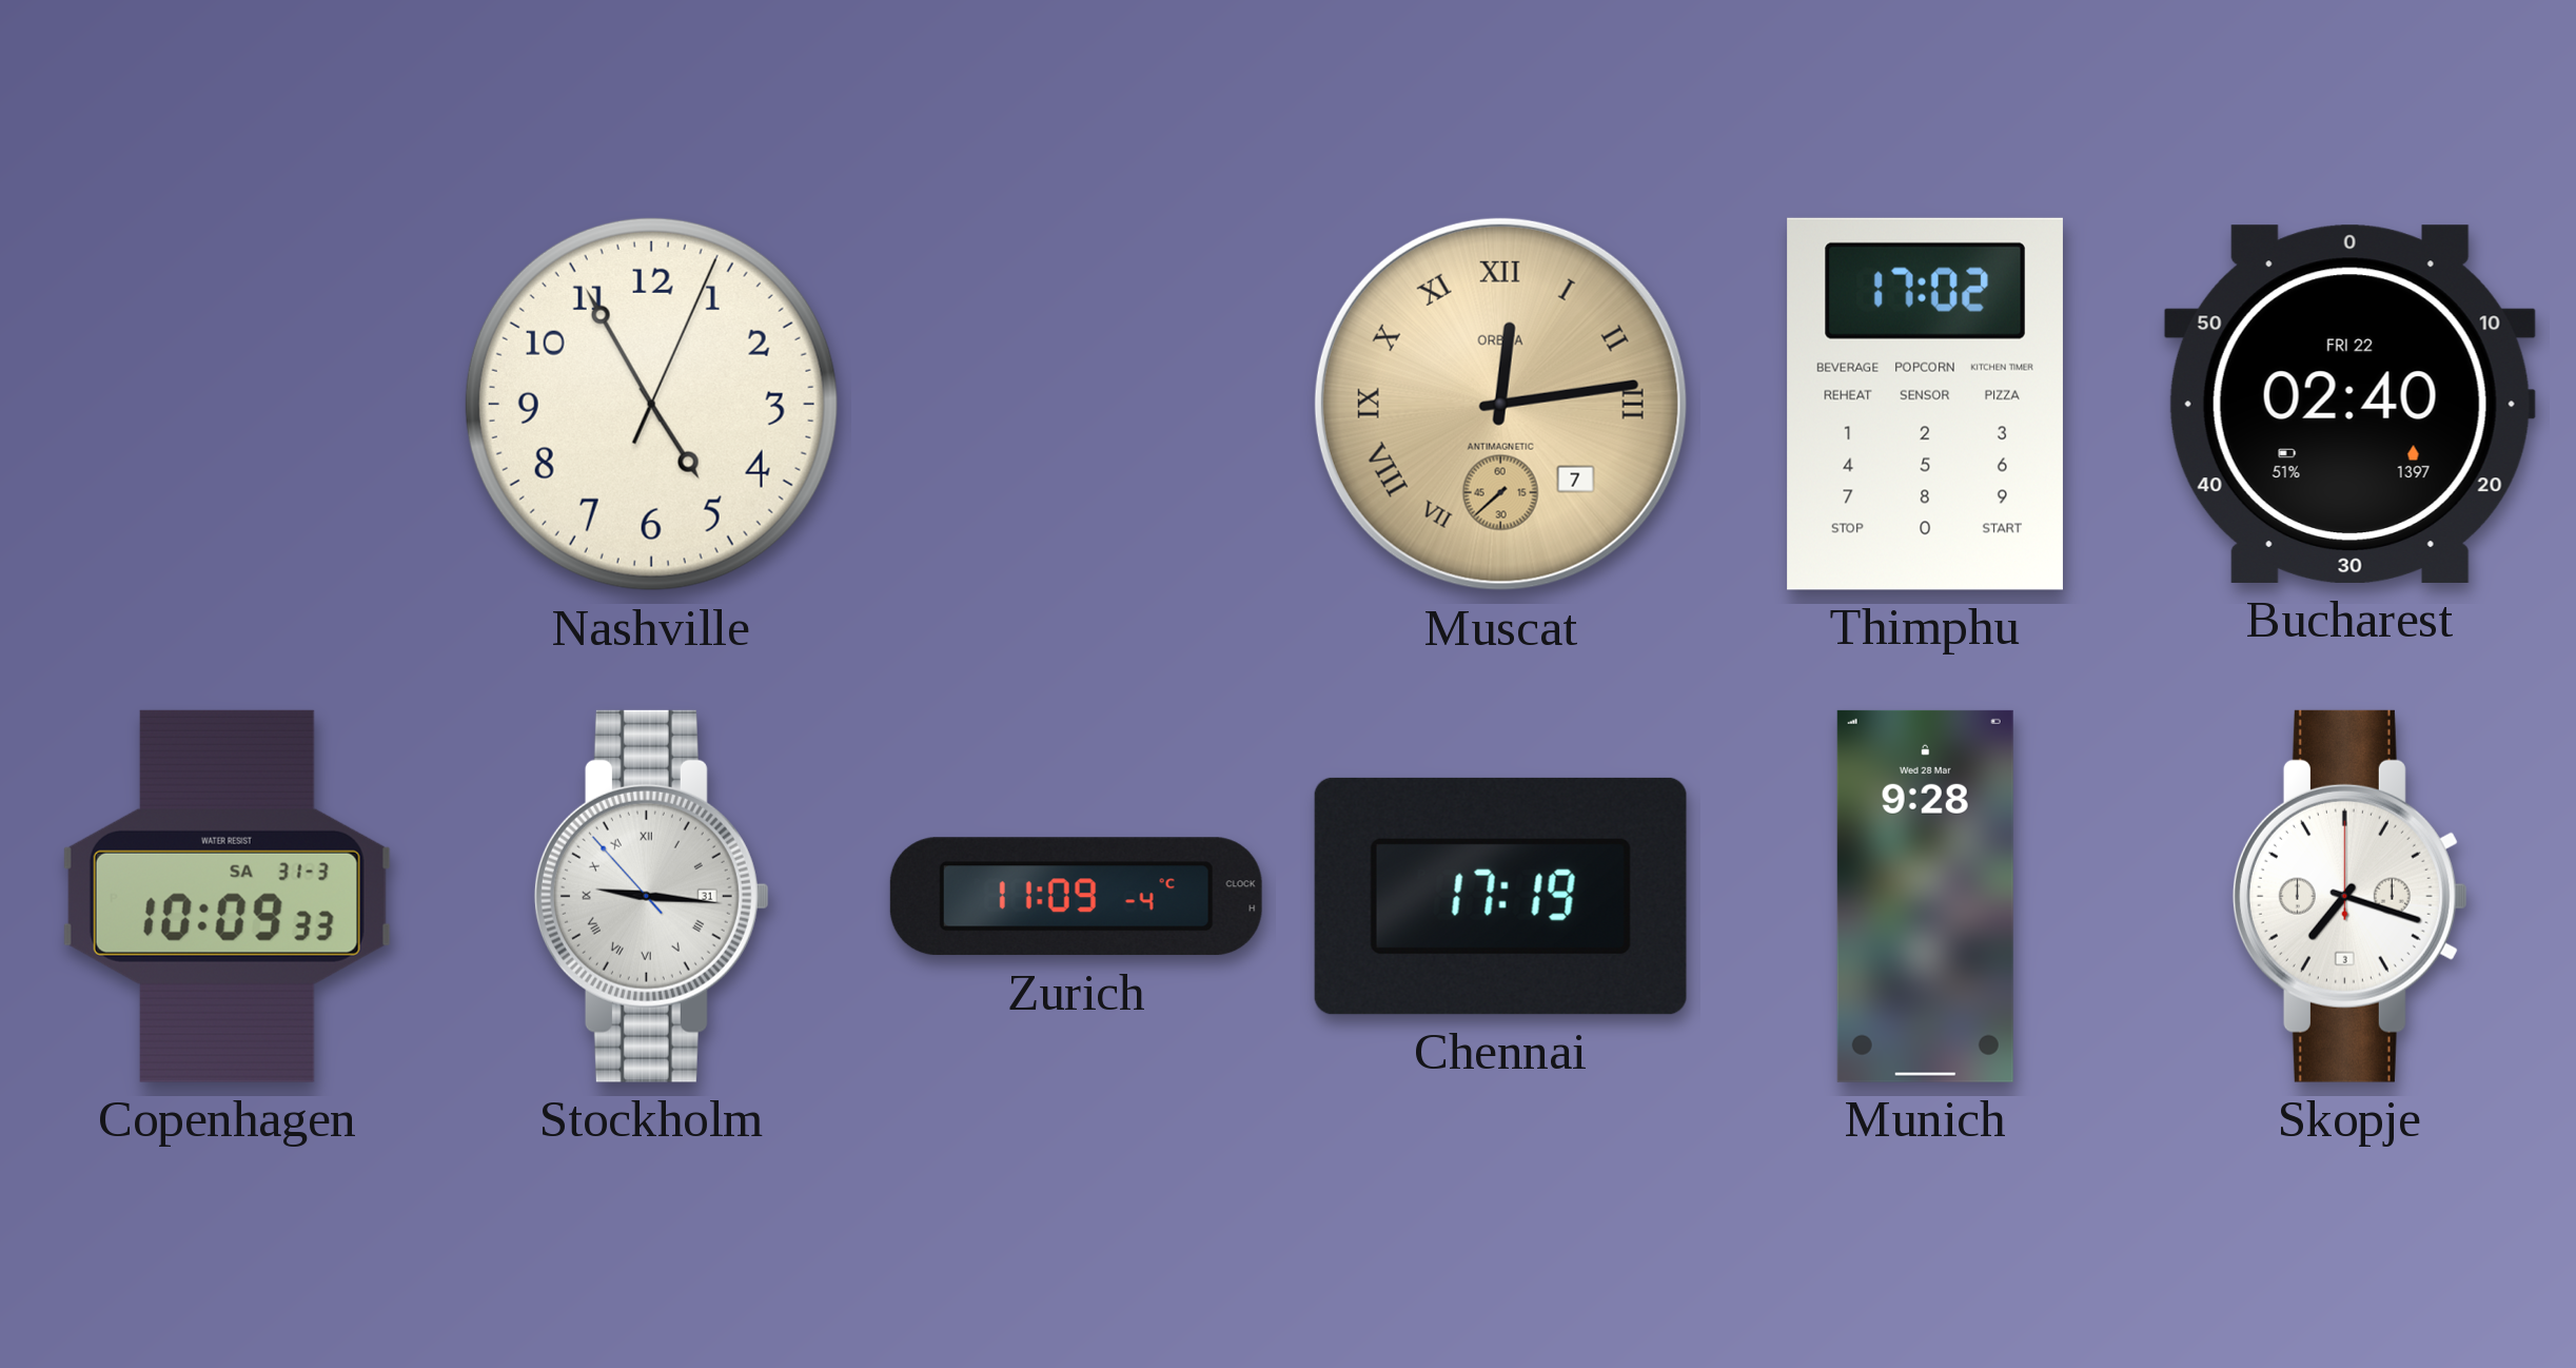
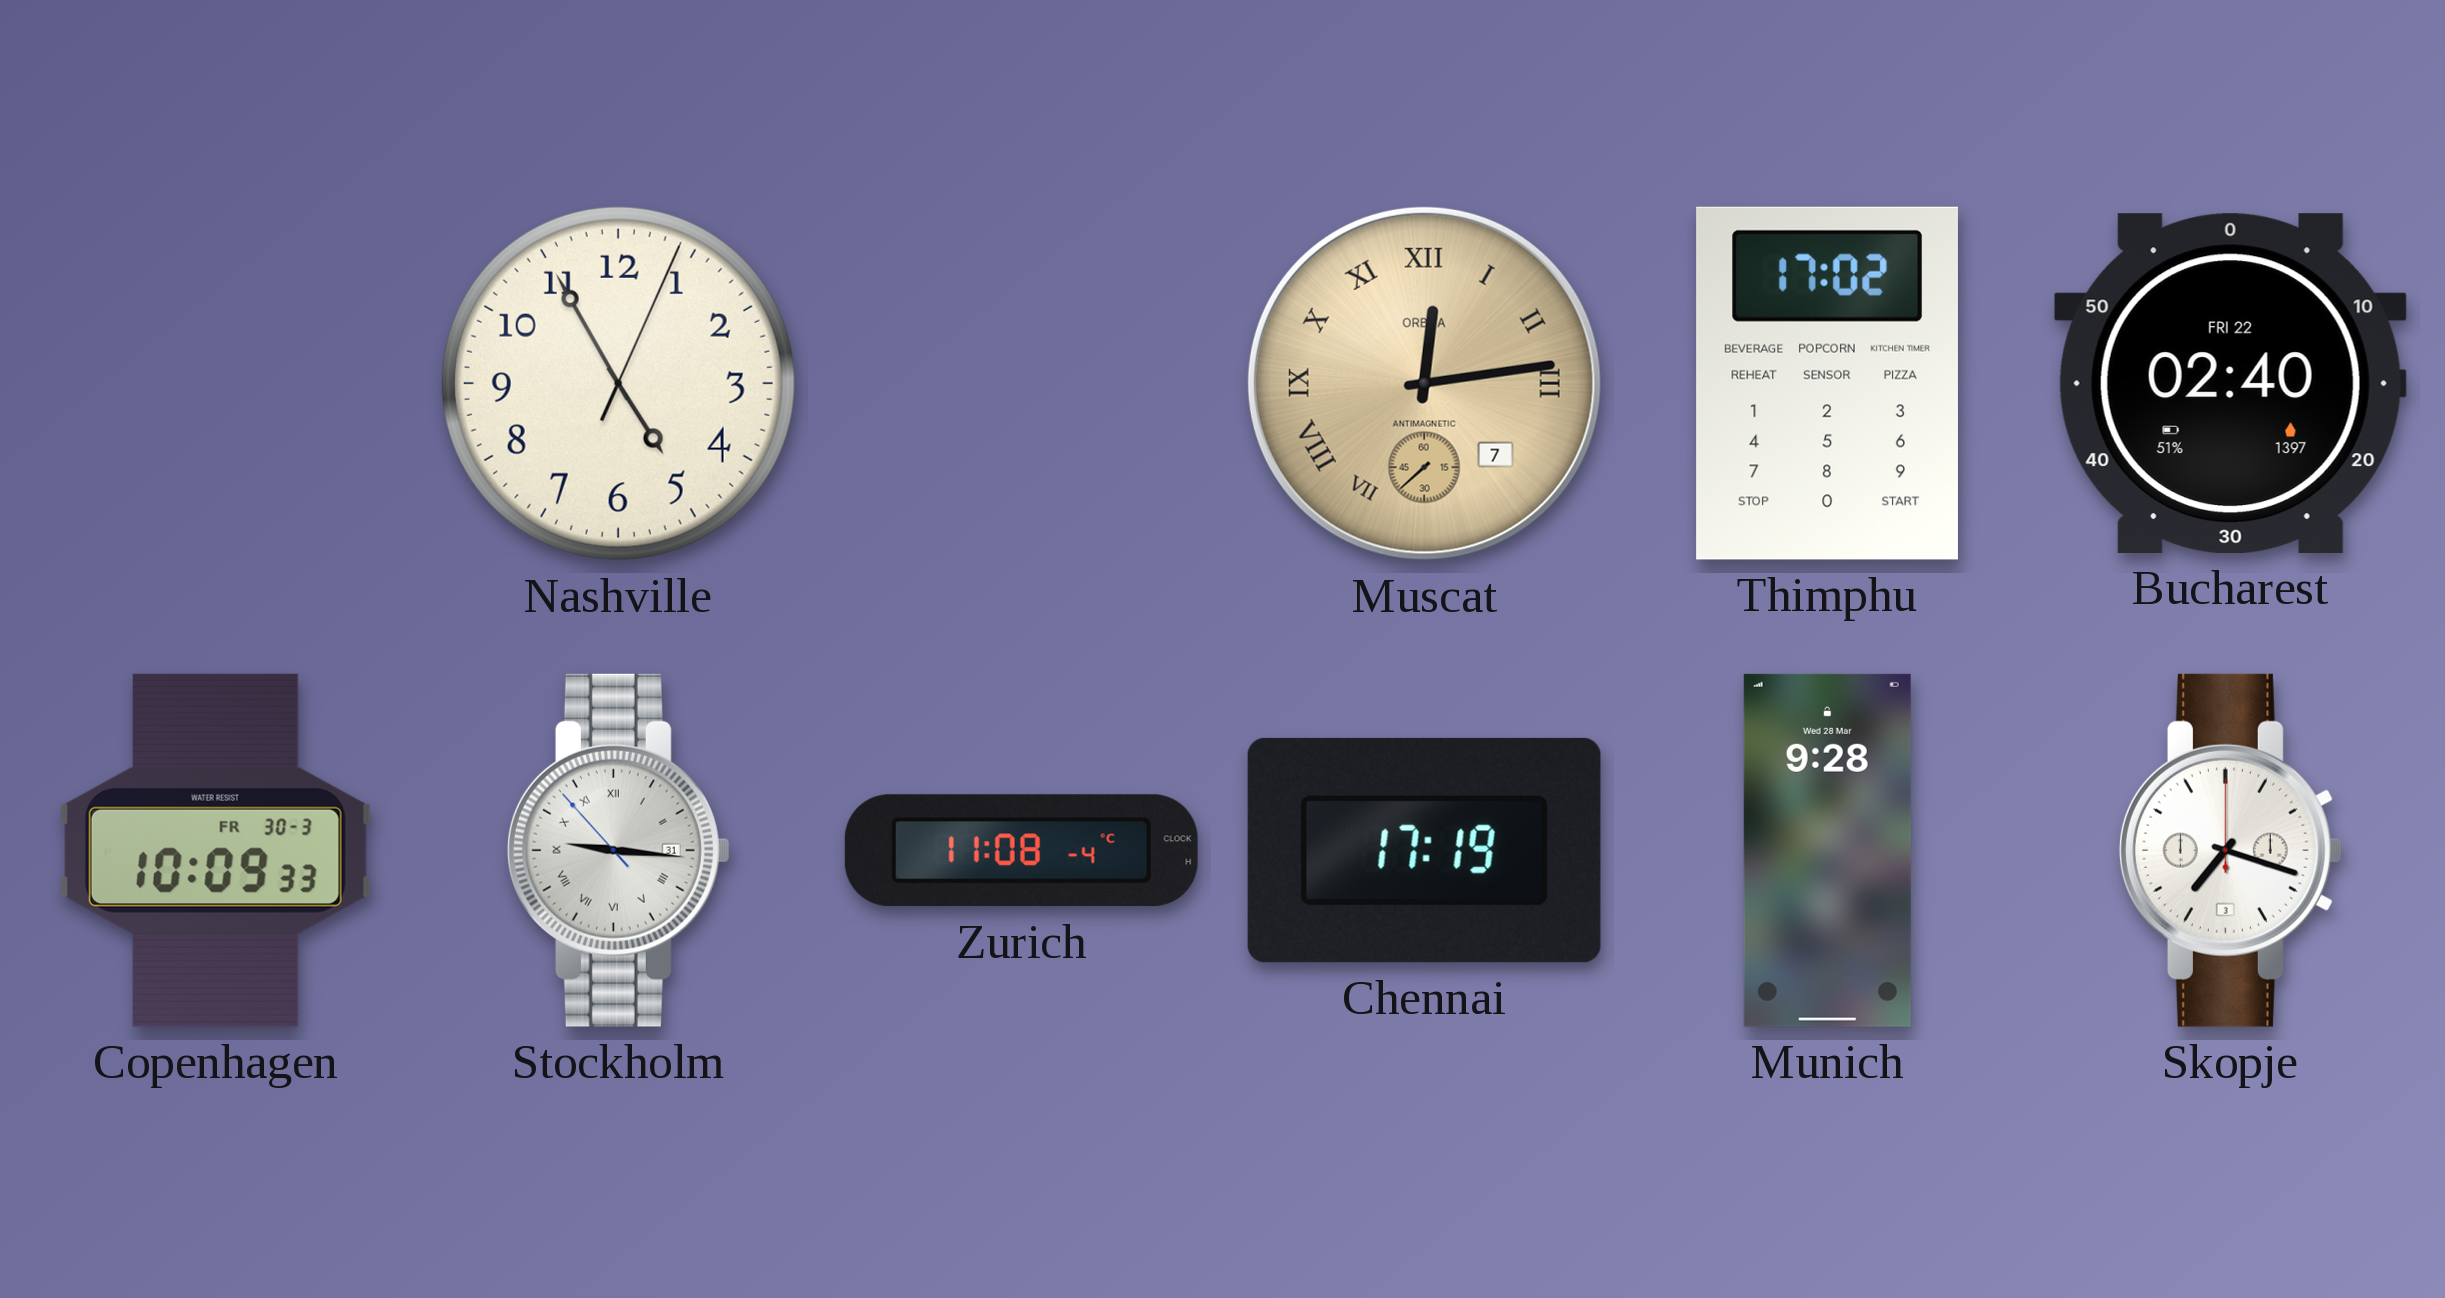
Copenhagen date: SA 31-3 -> FR 30-3
Zurich: 11:09 -> 11:08
